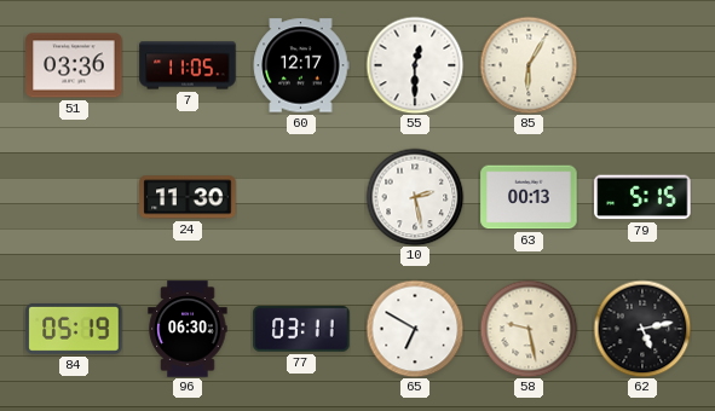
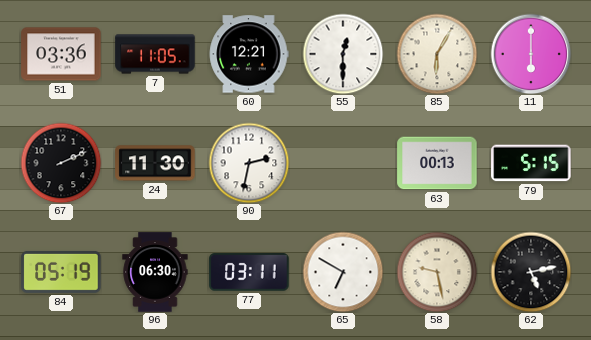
60: 12:17 -> 12:21
11: none -> 6:00
67: none -> 2:11
90: none -> 2:32
10: 2:28 -> none
